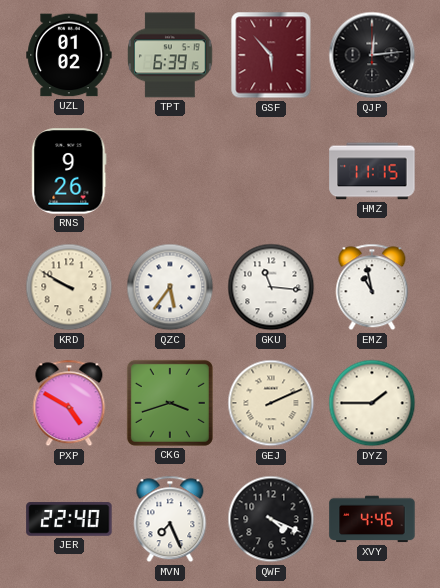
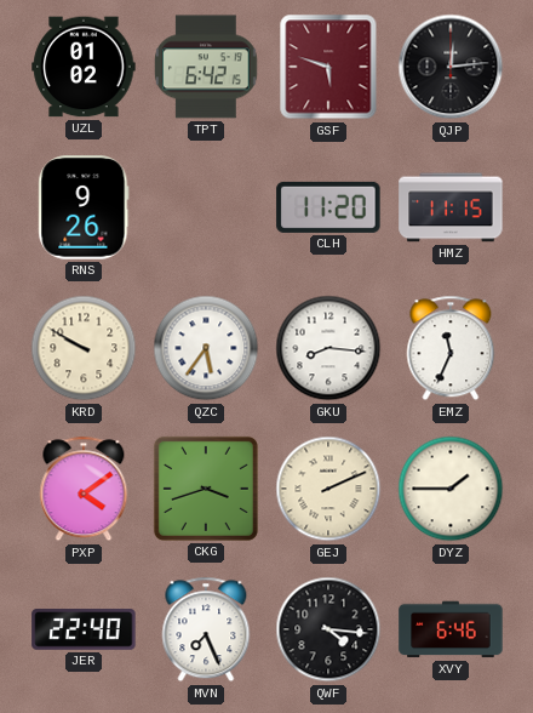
TPT: 6:39 -> 6:42
GSF: 5:53 -> 5:48
CLH: none -> 11:20
GKU: 11:16 -> 8:16
EMZ: 10:58 -> 11:34
PXP: 4:50 -> 4:09
QWF: 4:19 -> 4:16
XVY: 4:46 -> 6:46
